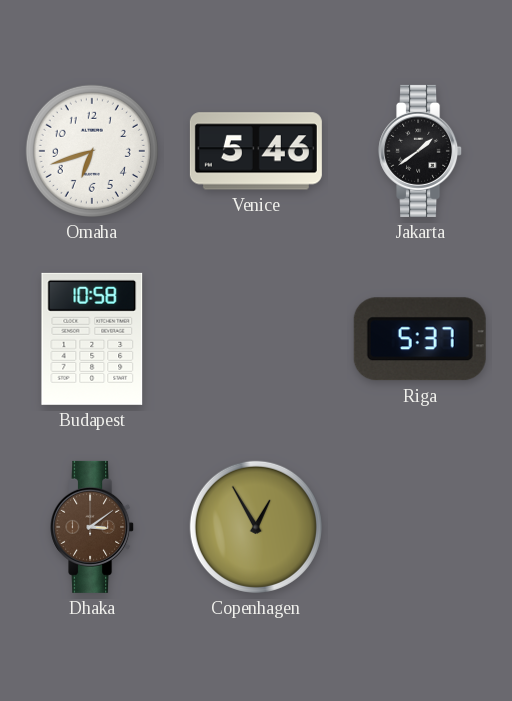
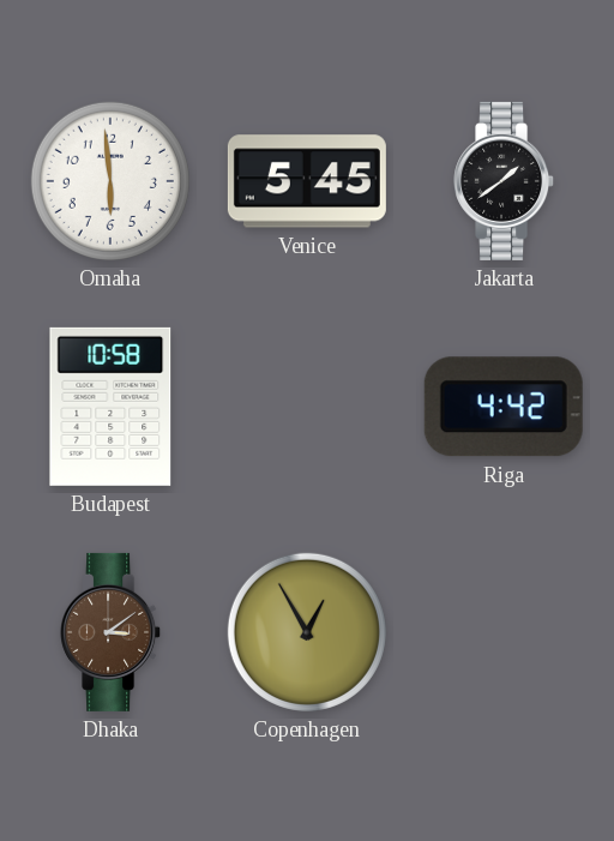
Omaha: 6:42 -> 5:59
Venice: 5:46 -> 5:45
Riga: 5:37 -> 4:42
